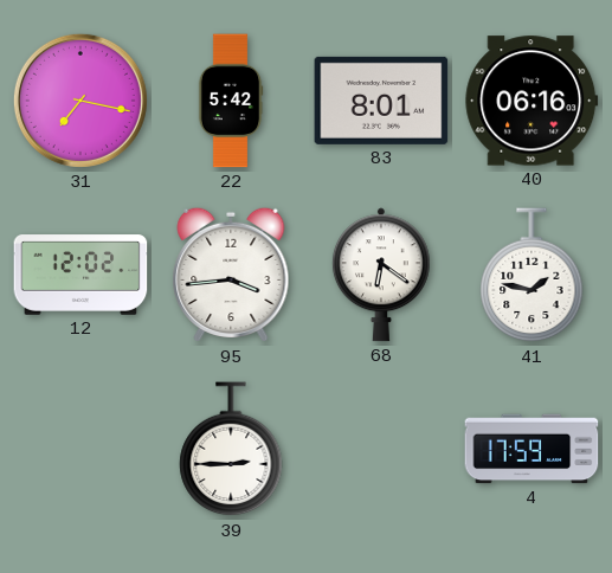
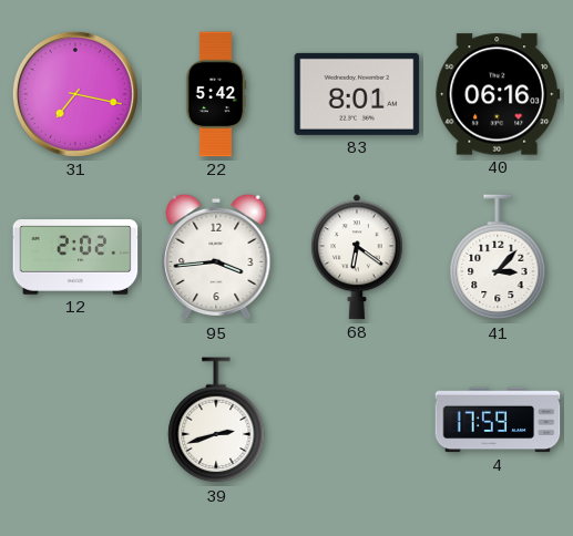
12: 12:02 -> 2:02
41: 1:47 -> 3:07
39: 2:45 -> 2:42
